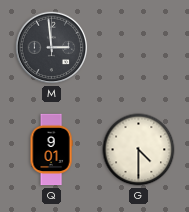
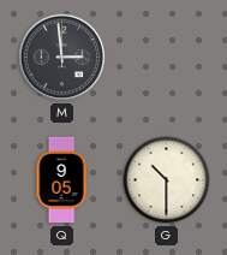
Q: 9:01 -> 9:05
G: 4:30 -> 10:30
